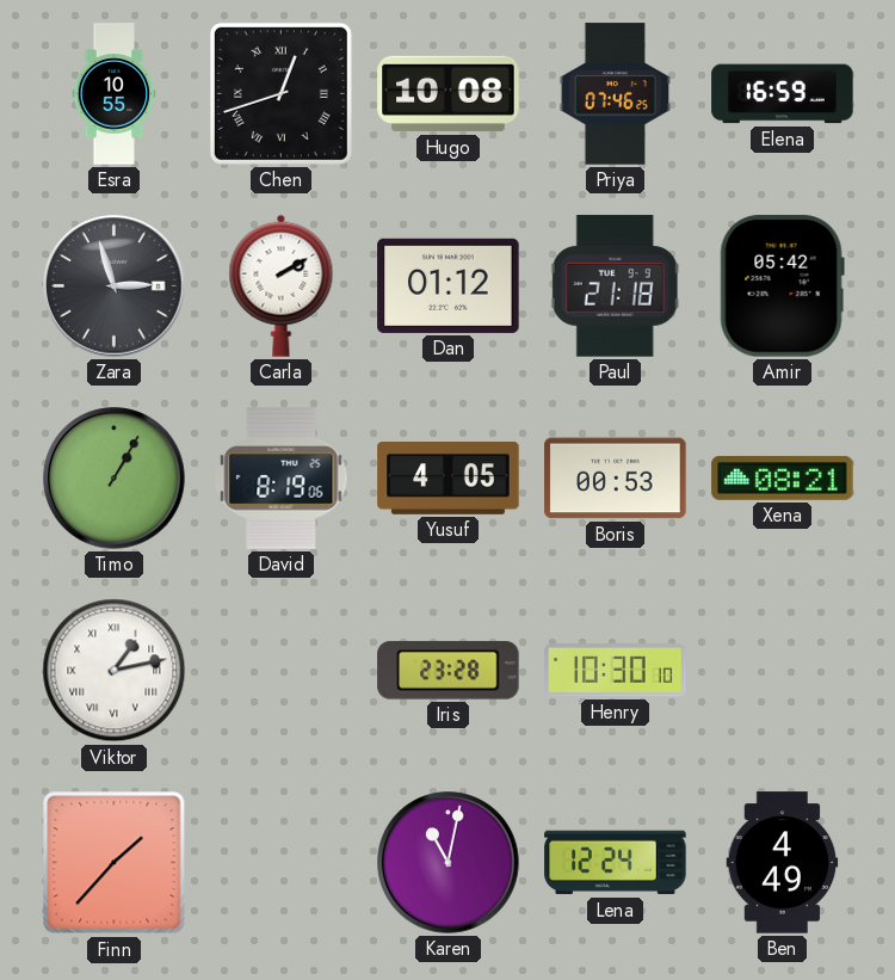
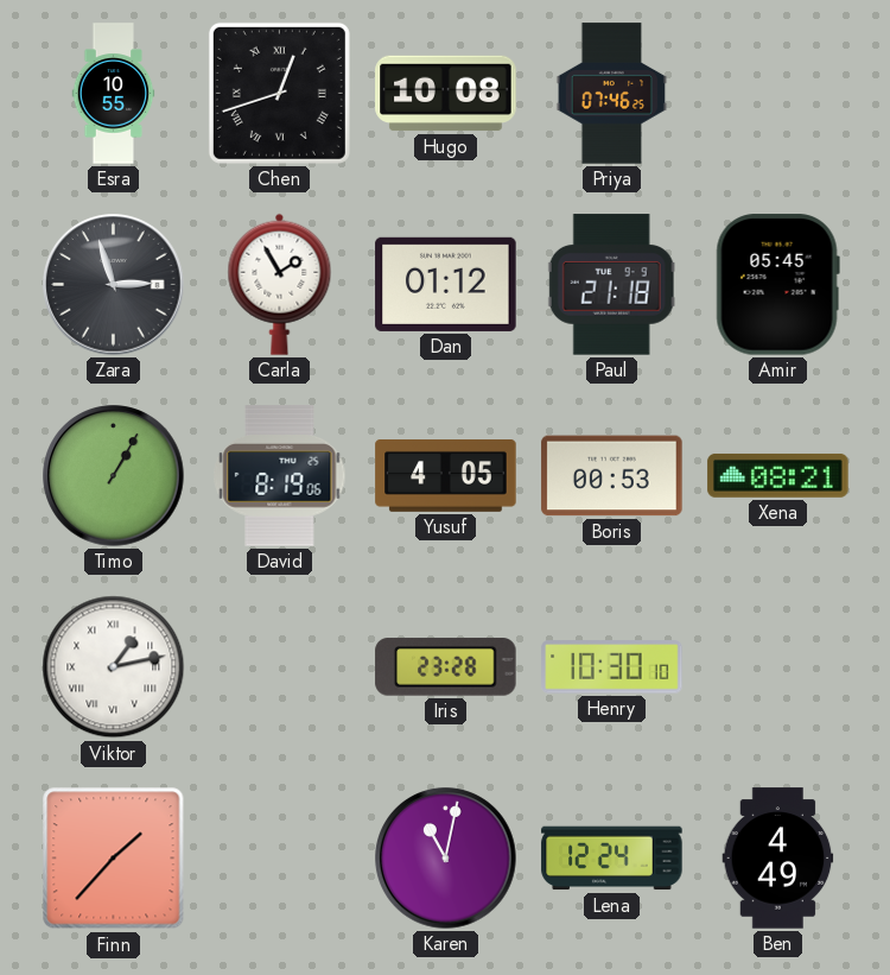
Elena: 16:59 -> none
Carla: 2:10 -> 1:55
Amir: 05:42 -> 05:45
